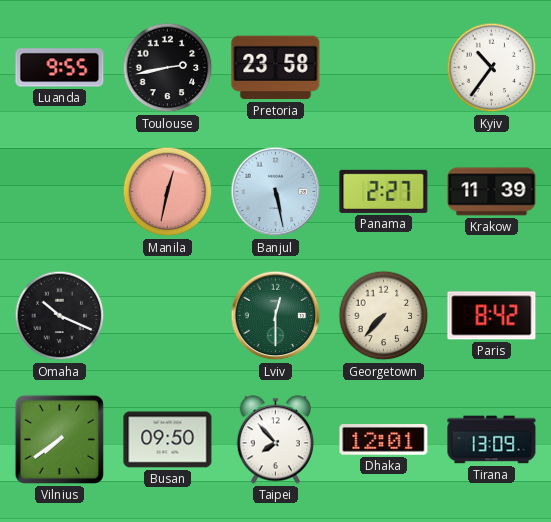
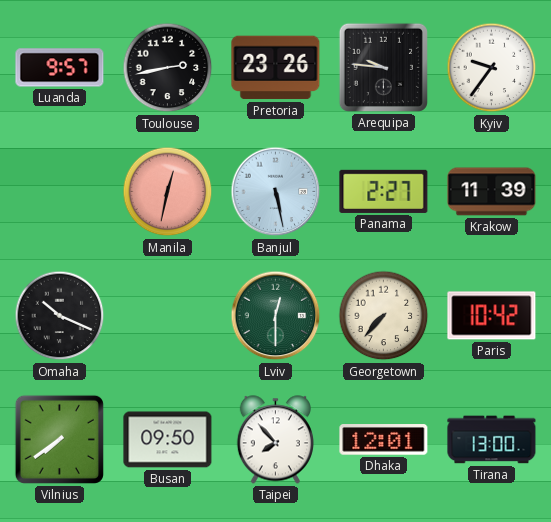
Luanda: 9:55 -> 9:57
Pretoria: 23:58 -> 23:26
Arequipa: none -> 9:46
Kyiv: 10:36 -> 9:36
Paris: 8:42 -> 10:42
Tirana: 13:09 -> 13:00
